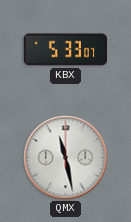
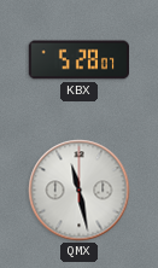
KBX: 5:33 -> 5:28
